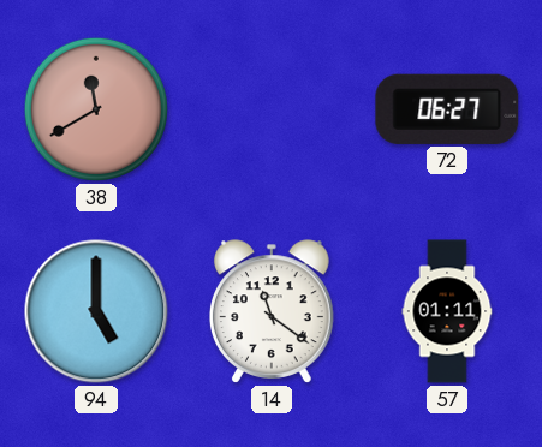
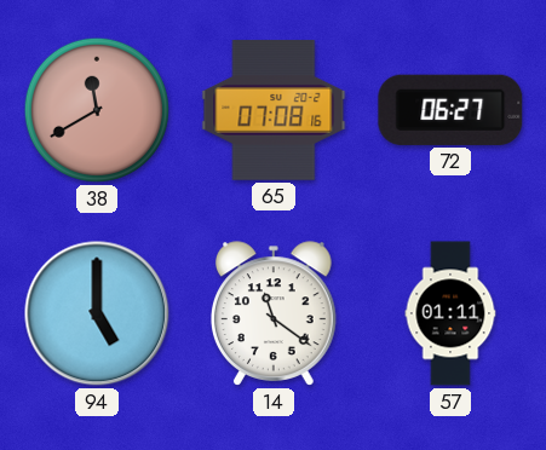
65: none -> 07:08
